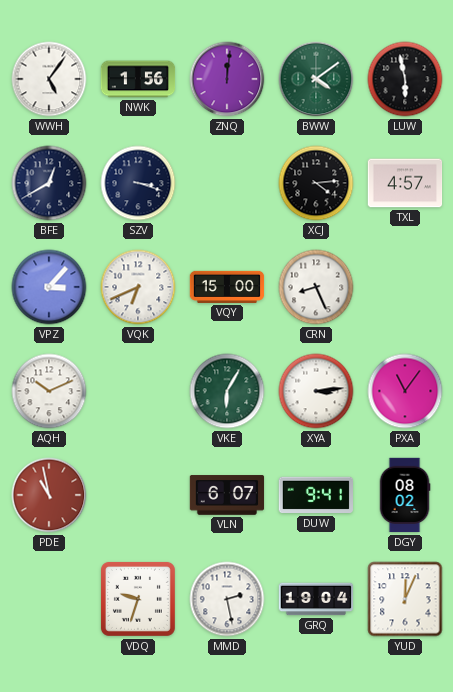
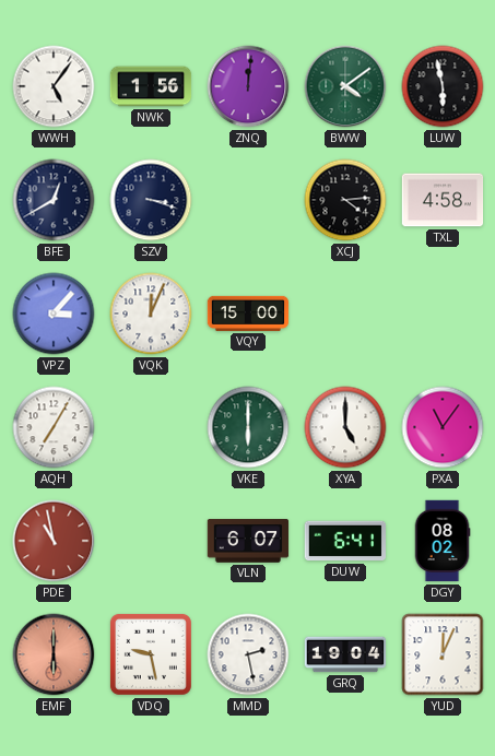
TXL: 4:57 -> 4:58
VQK: 6:41 -> 12:04
CRN: 8:26 -> none
AQH: 10:11 -> 7:05
VKE: 6:05 -> 6:00
XYA: 3:14 -> 5:00
DUW: 9:41 -> 6:41
EMF: none -> 6:00
VDQ: 9:33 -> 9:28
